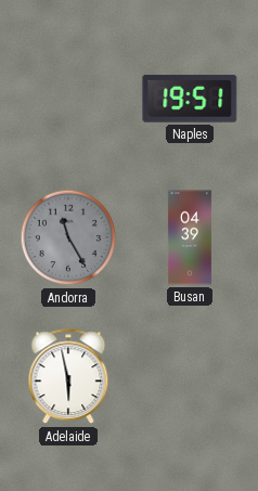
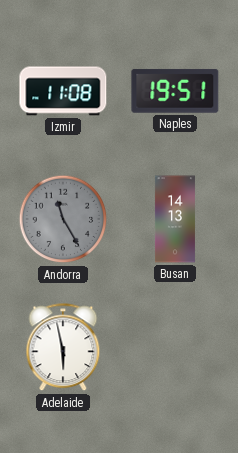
Izmir: none -> 11:08
Busan: 04:39 -> 14:13
